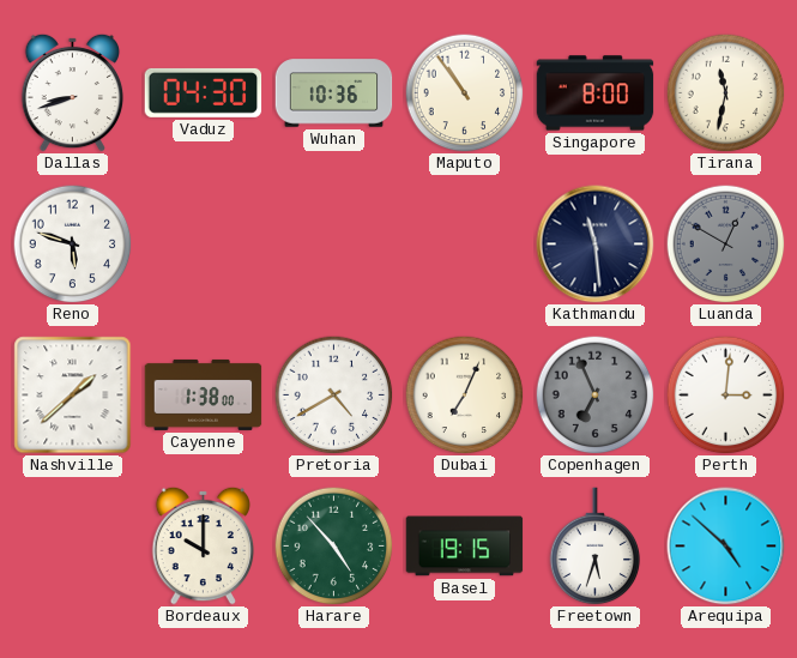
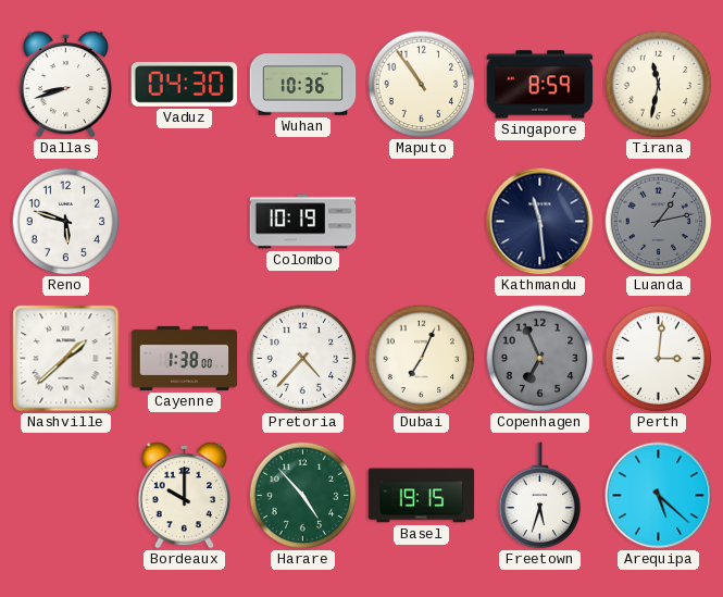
Singapore: 8:00 -> 8:59
Colombo: none -> 10:19
Luanda: 12:50 -> 1:13
Pretoria: 4:40 -> 4:37
Arequipa: 4:52 -> 5:22
